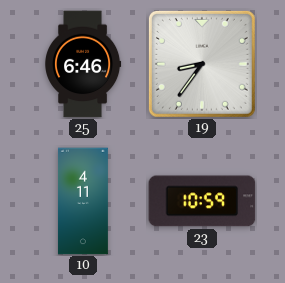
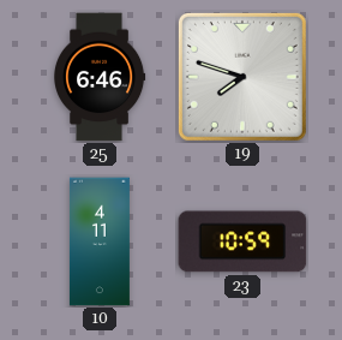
19: 8:36 -> 7:48
